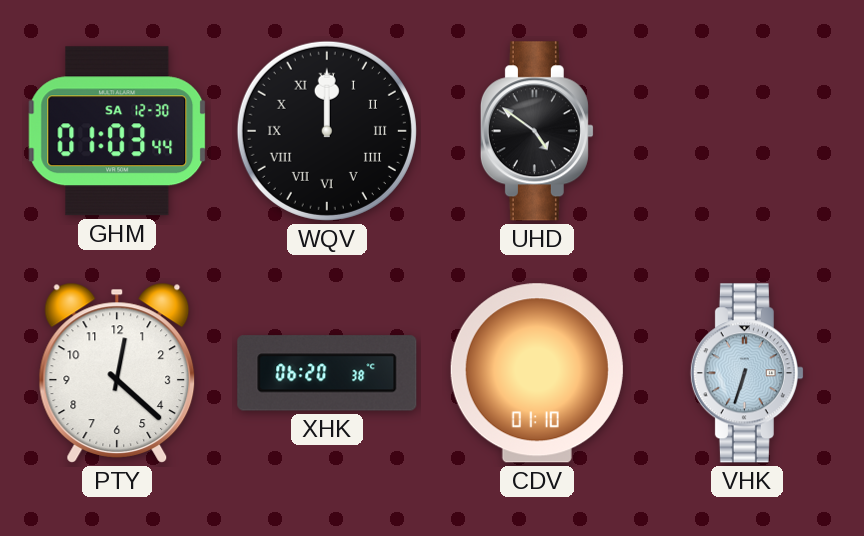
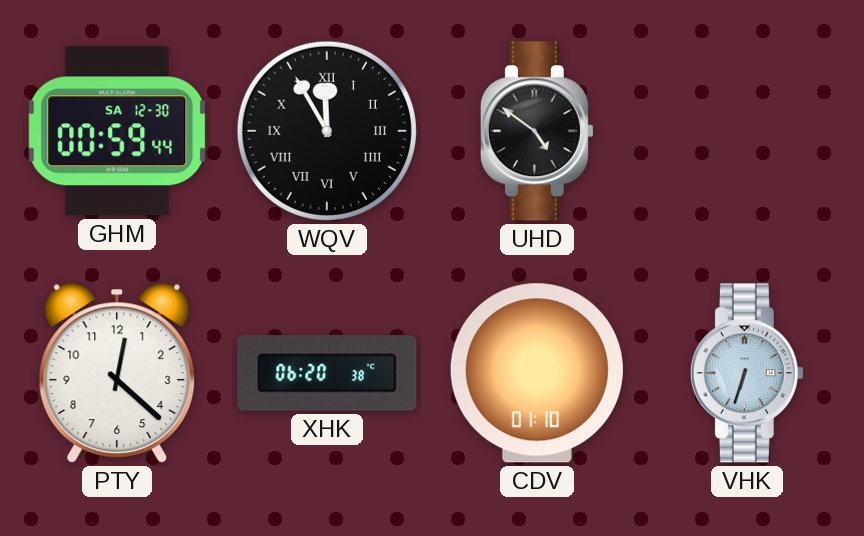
GHM: 01:03 -> 00:59
WQV: 12:00 -> 11:55
